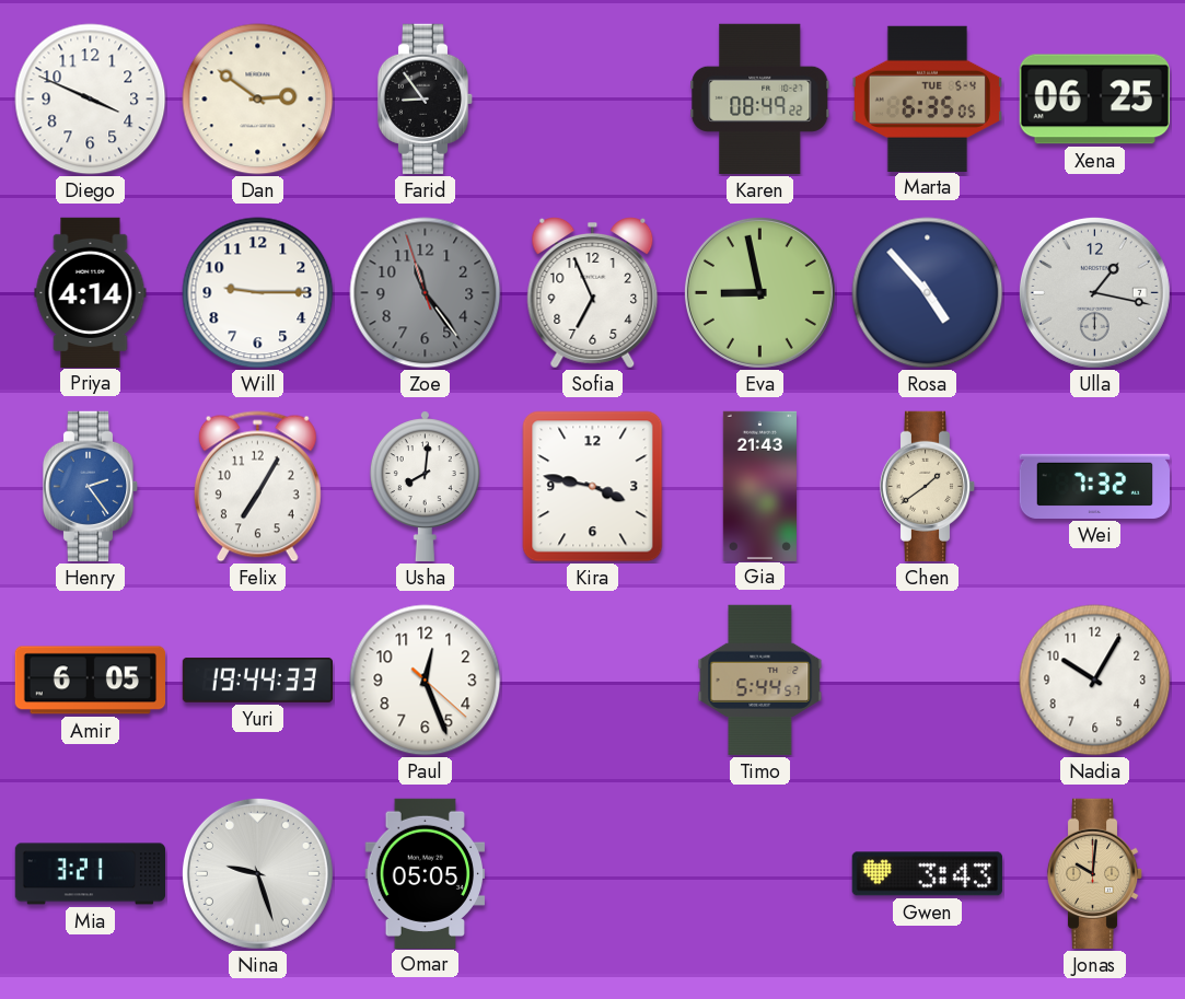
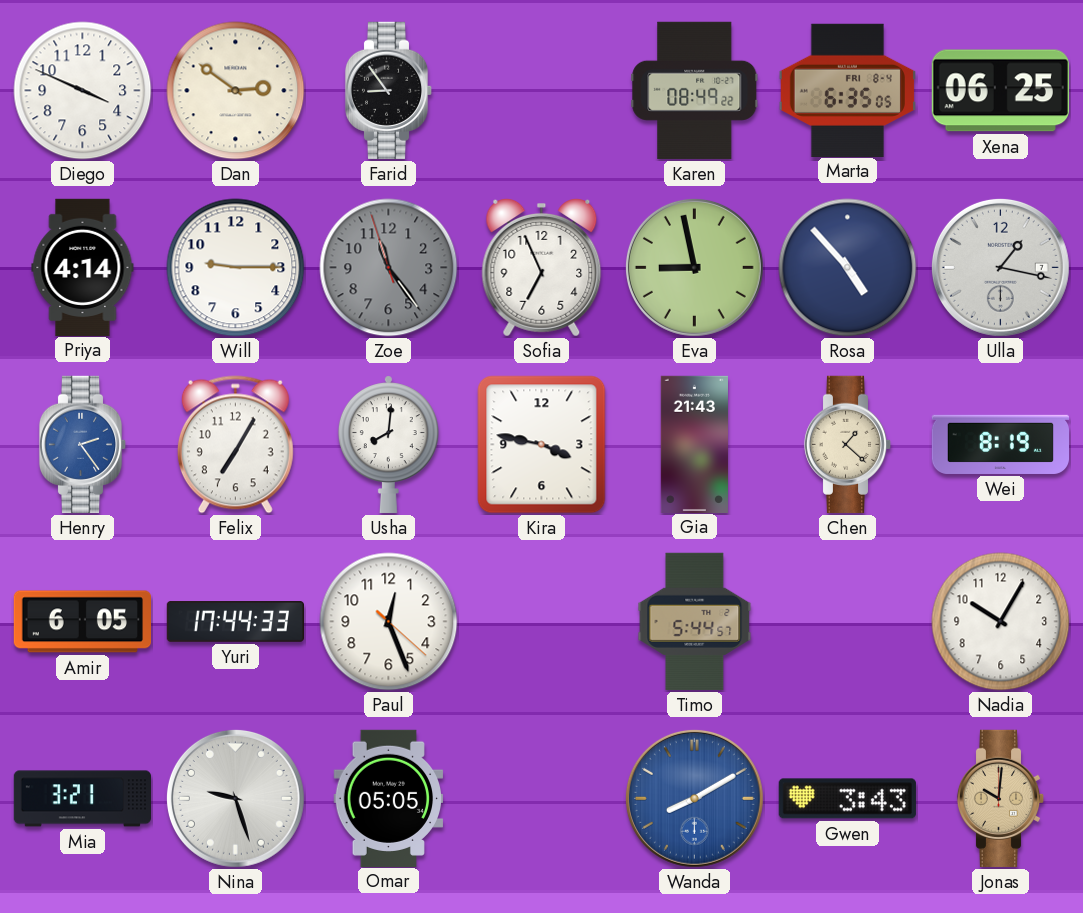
Marta date: TUE 5-4 -> FRI 8-4
Chen: 1:39 -> 1:22
Wei: 7:32 -> 8:19
Yuri: 19:44 -> 17:44
Wanda: none -> 8:10
